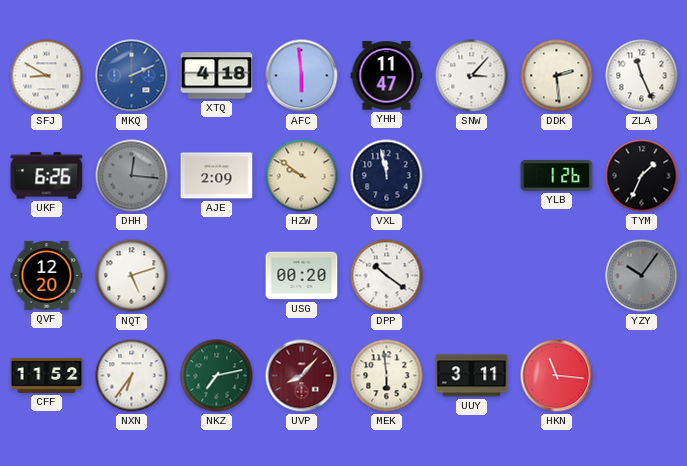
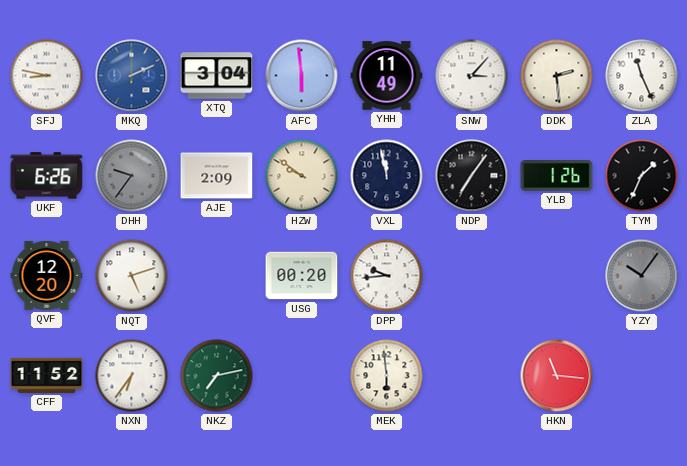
SFJ: 8:50 -> 8:47
XTQ: 4:18 -> 3:04
YHH: 11:47 -> 11:49
DHH: 12:16 -> 9:36
NDP: none -> 7:06
DPP: 10:21 -> 9:44
UVP: 8:07 -> none
UUY: 3:11 -> none
